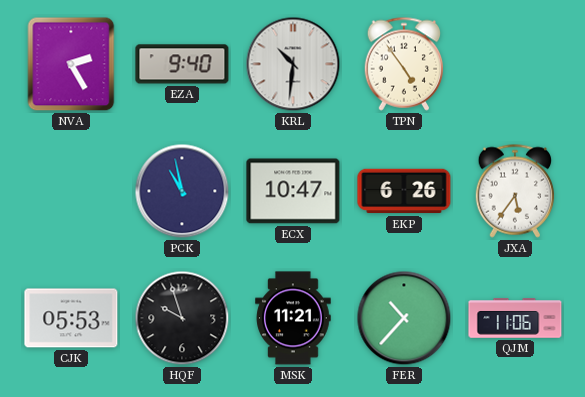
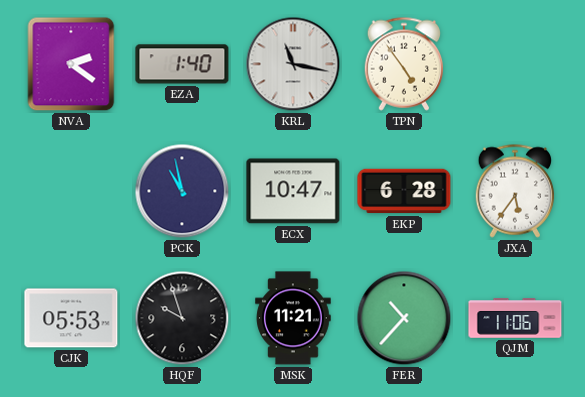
NVA: 2:25 -> 2:21
EZA: 9:40 -> 1:40
KRL: 10:31 -> 11:17
EKP: 6:26 -> 6:28
